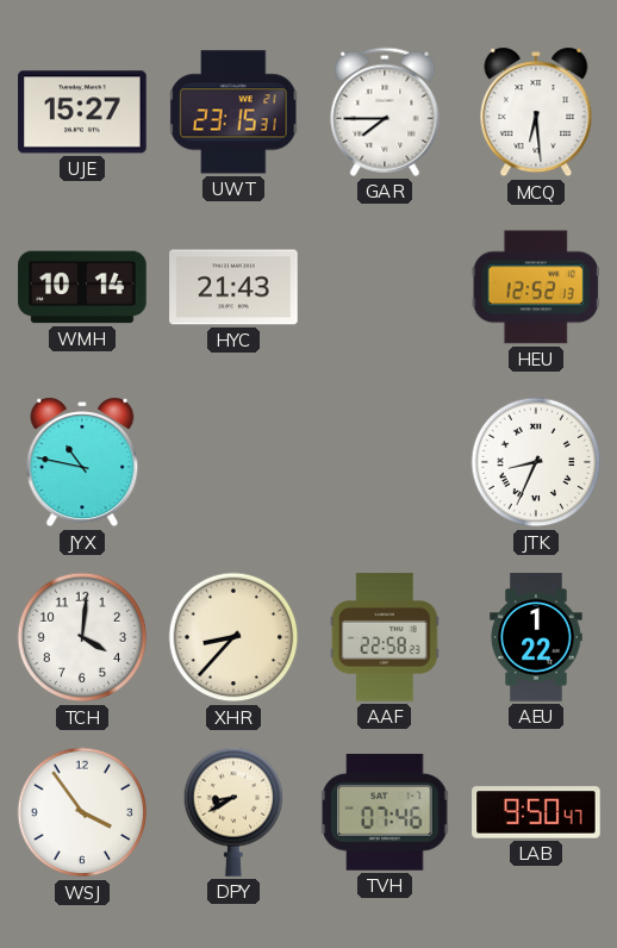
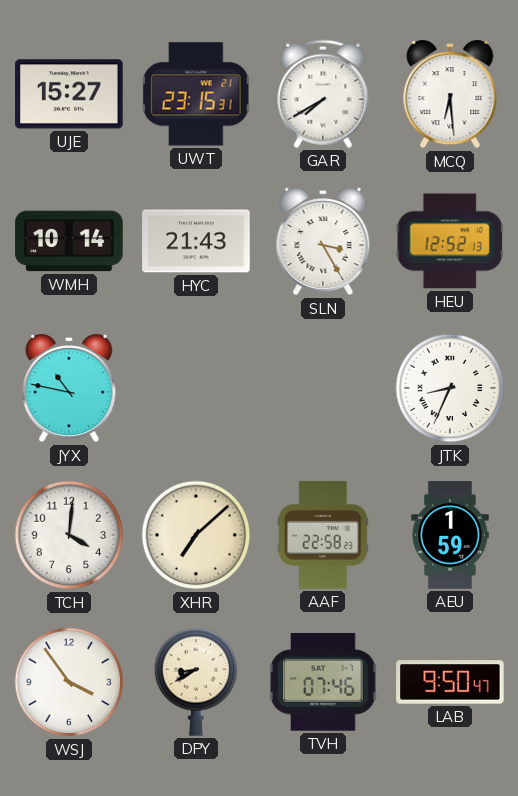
GAR: 7:45 -> 7:40
SLN: none -> 3:25
XHR: 8:37 -> 7:08
AEU: 1:22 -> 1:59
